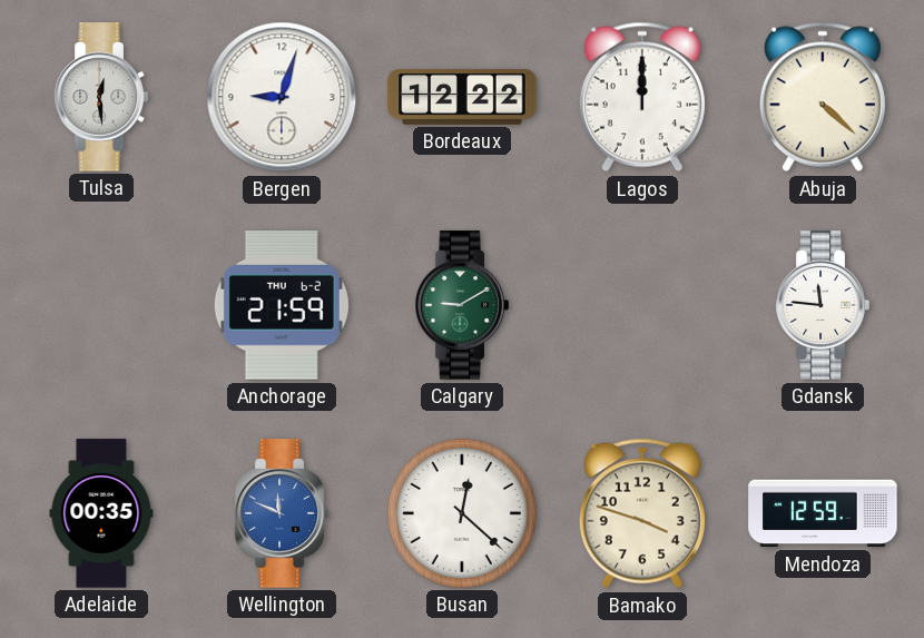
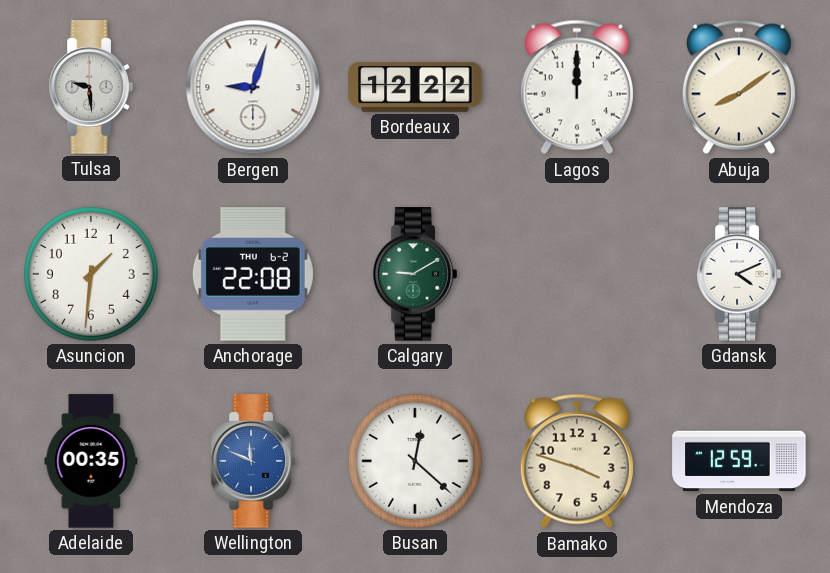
Tulsa: 12:29 -> 9:29
Abuja: 4:22 -> 8:09
Asuncion: none -> 1:31
Anchorage: 21:59 -> 22:08
Gdansk: 11:46 -> 4:11
